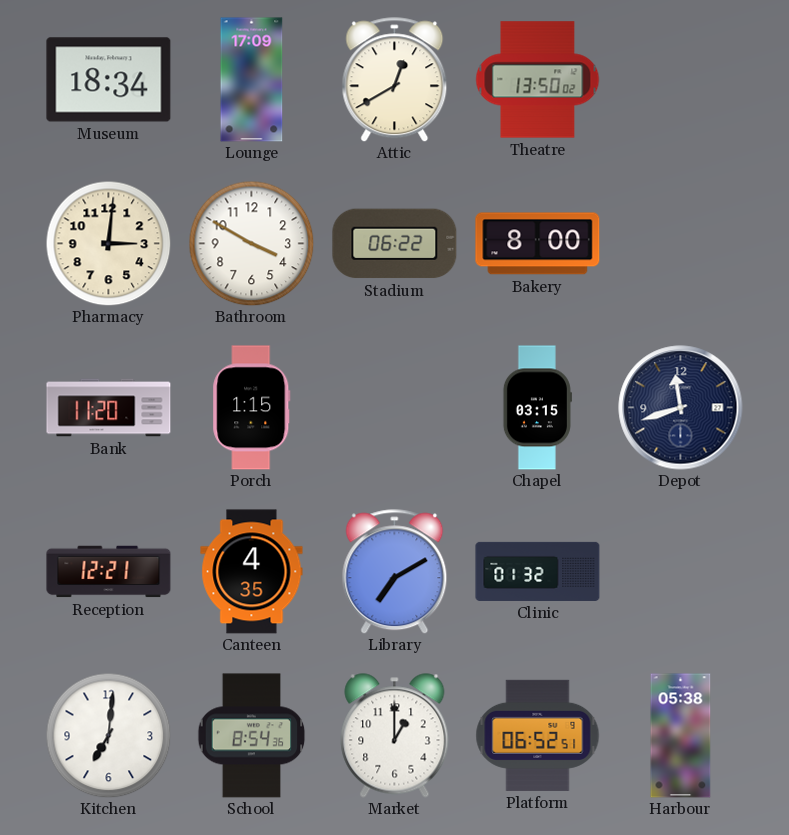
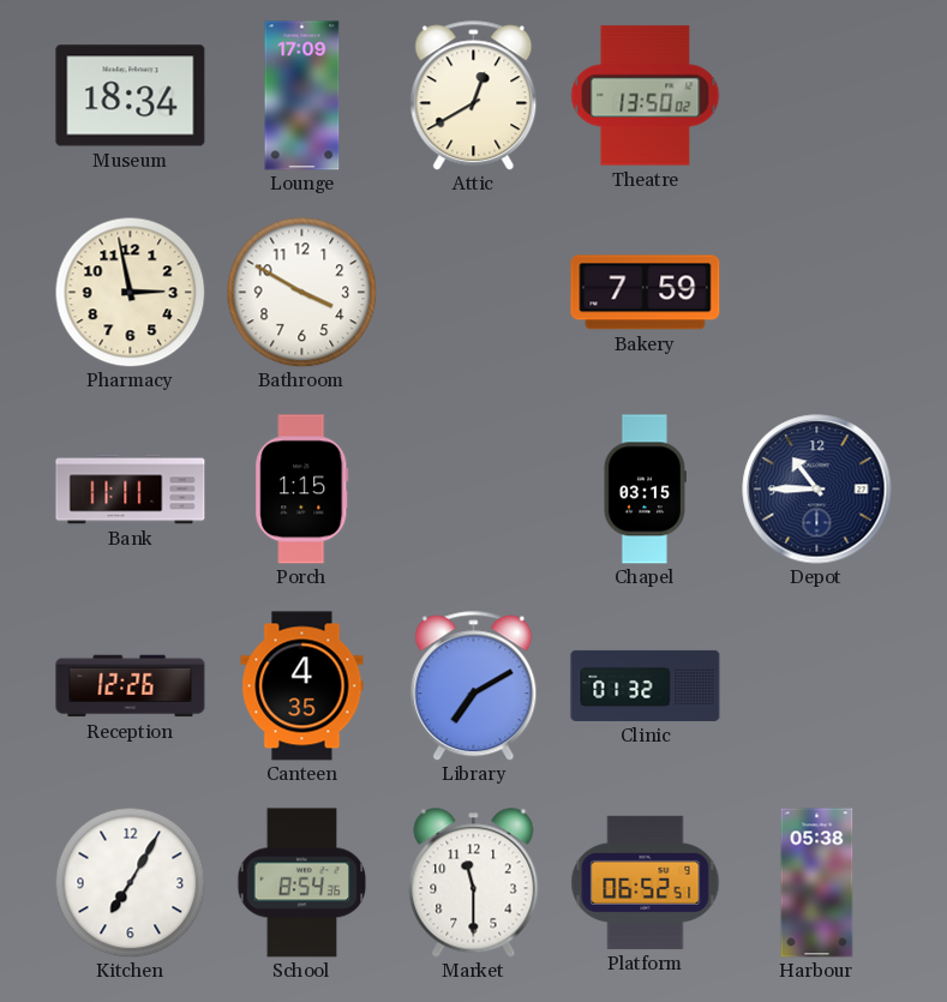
Pharmacy: 3:01 -> 2:58
Stadium: 06:22 -> none
Bakery: 8:00 -> 7:59
Bank: 11:20 -> 11:11
Depot: 11:42 -> 10:45
Reception: 12:21 -> 12:26
Kitchen: 7:01 -> 7:05
Market: 1:00 -> 11:30
